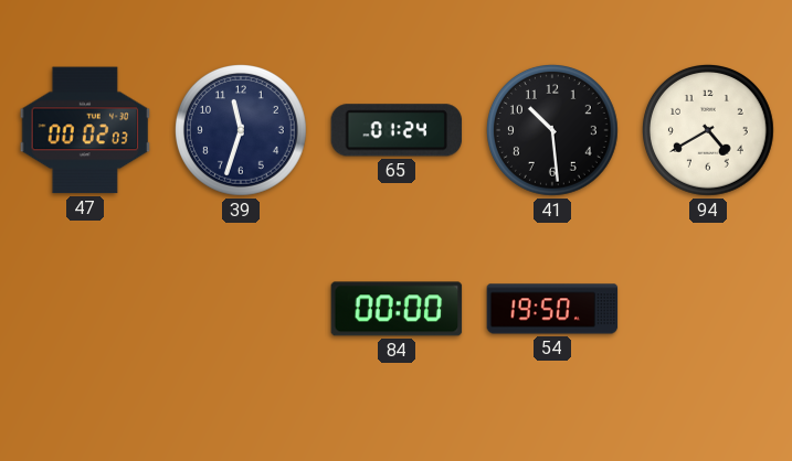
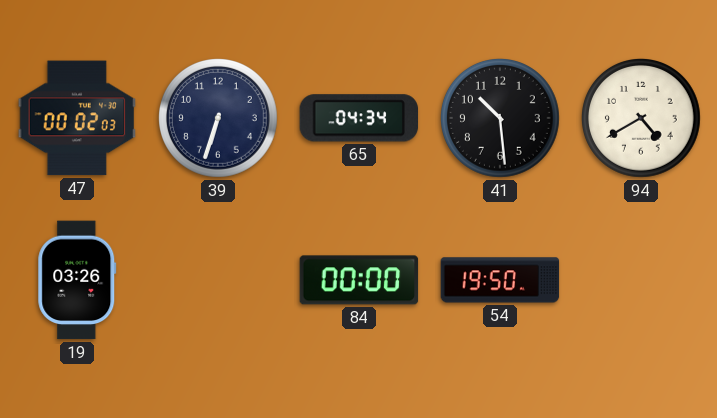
39: 11:33 -> 6:33
65: 01:24 -> 04:34
19: none -> 03:26
